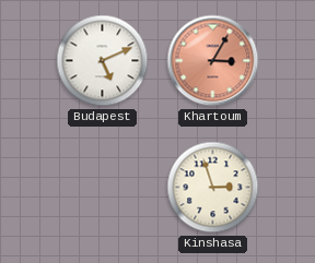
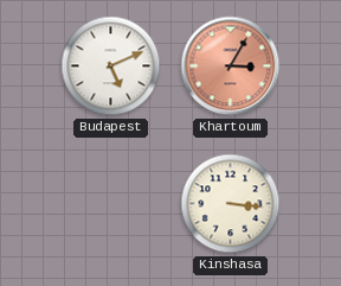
Kinshasa: 2:57 -> 3:16
